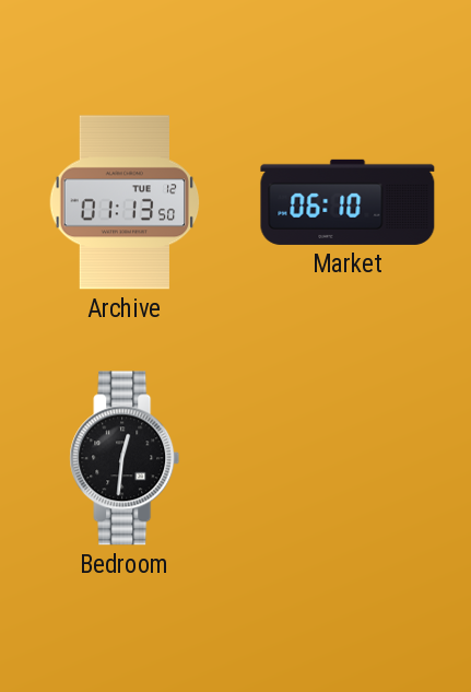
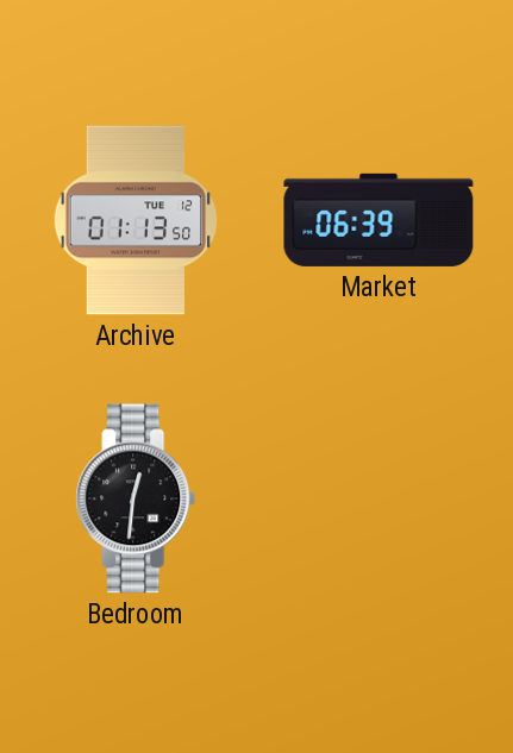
Market: 06:10 -> 06:39
